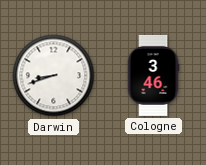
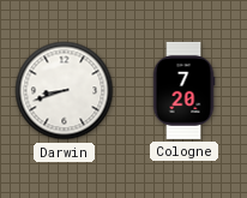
Cologne: 3:46 -> 7:20
